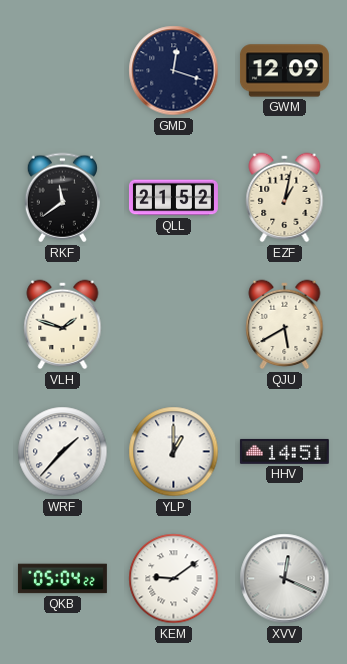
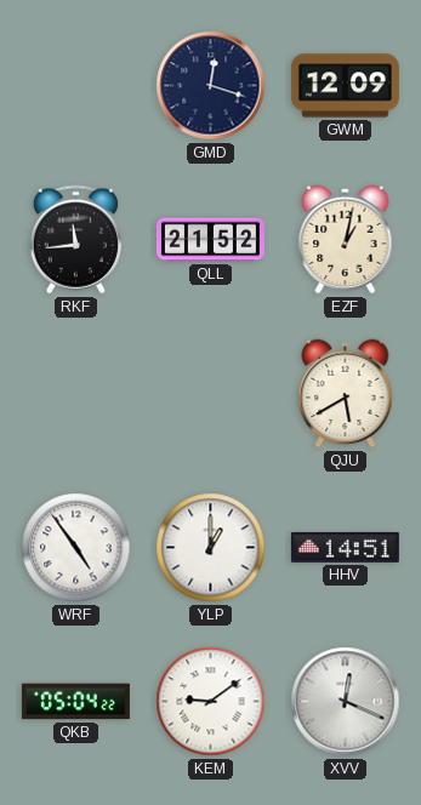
RKF: 11:39 -> 11:44
VLH: 1:48 -> none
WRF: 1:37 -> 4:54
